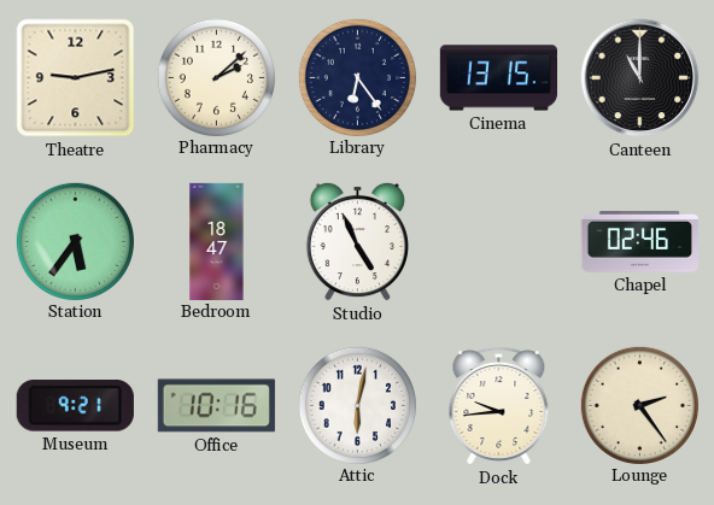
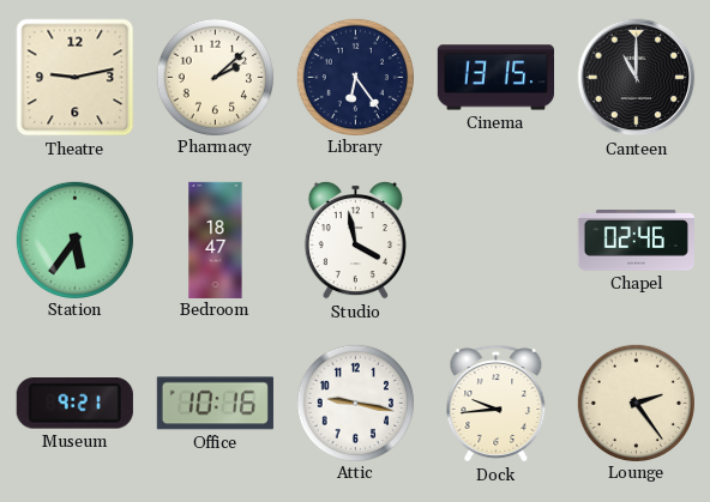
Studio: 4:56 -> 3:58
Attic: 6:02 -> 9:17
